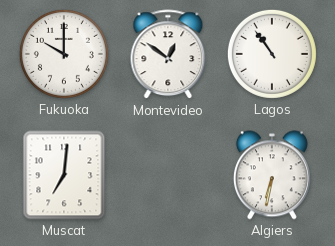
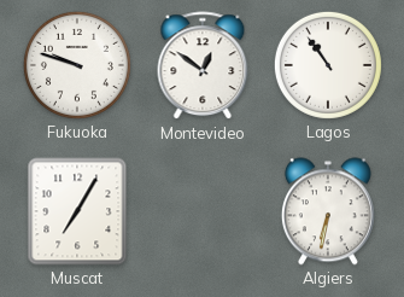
Fukuoka: 10:00 -> 9:48
Muscat: 7:01 -> 7:05
